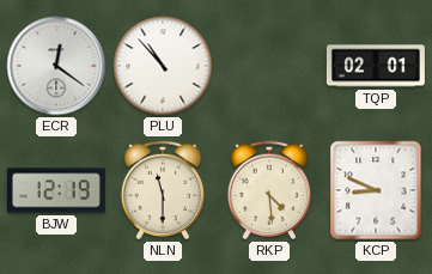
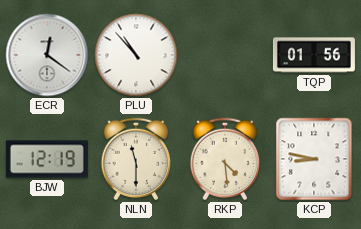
TQP: 02:01 -> 01:56
KCP: 8:49 -> 8:47
